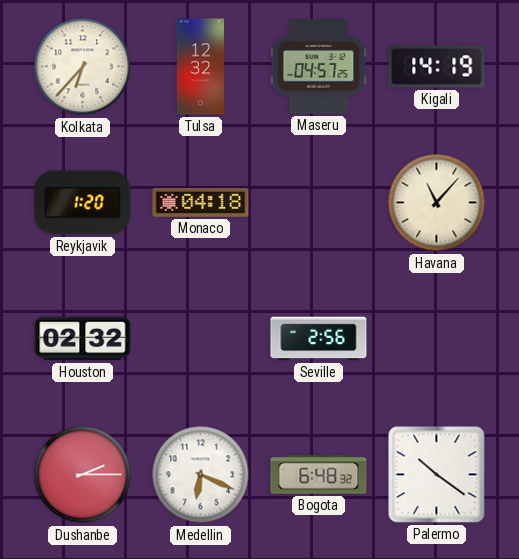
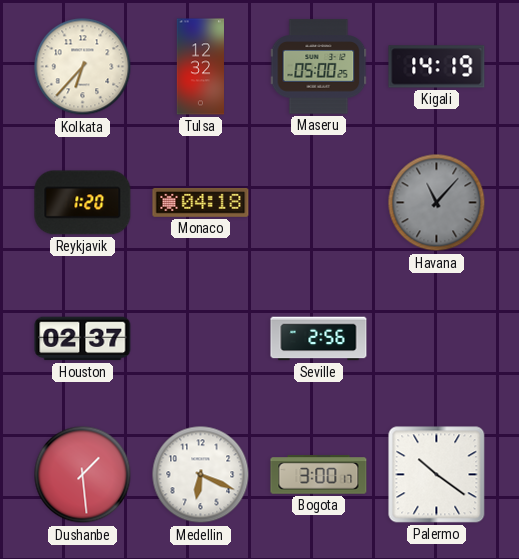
Maseru: 04:57 -> 05:00
Havana dial: cream -> grey
Houston: 02:32 -> 02:37
Dushanbe: 2:15 -> 1:29
Bogota: 6:48 -> 3:00
